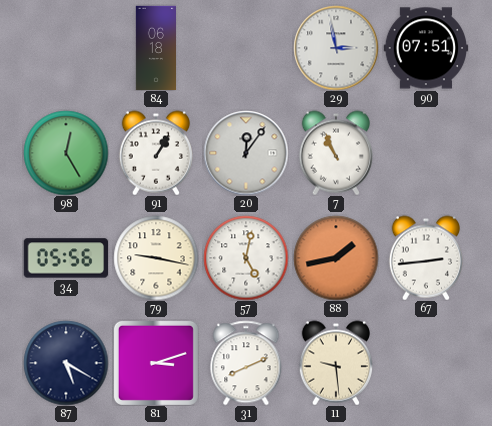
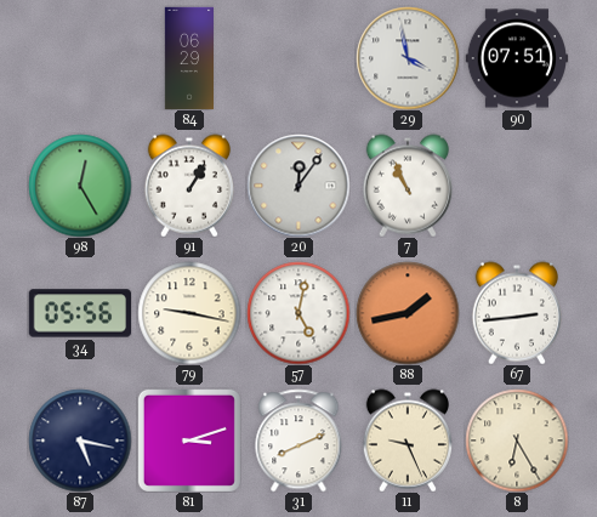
84: 06:18 -> 06:29
29: 2:58 -> 3:58
87: 5:20 -> 5:17
11: 9:29 -> 9:26
8: none -> 6:25
